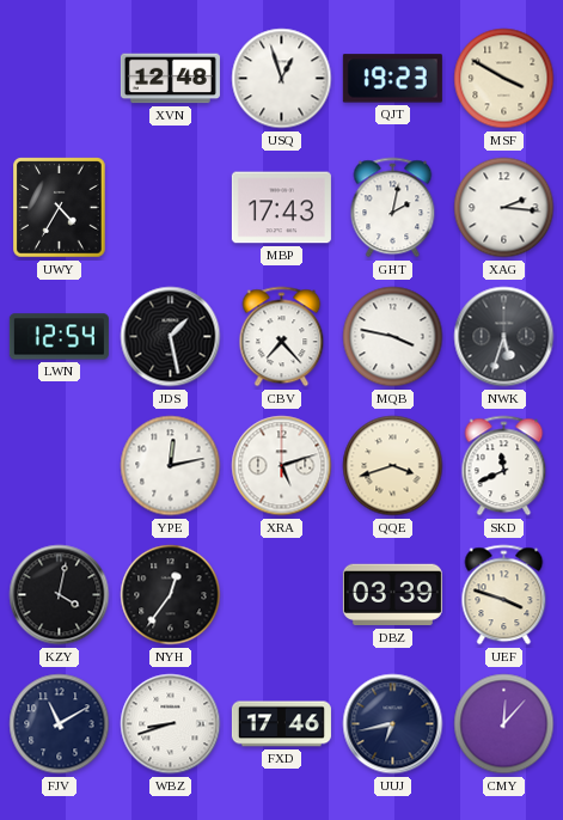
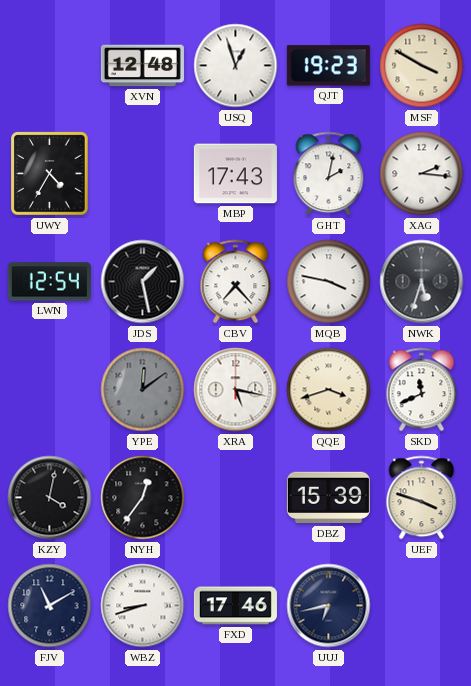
YPE: 12:13 -> 12:09
YPE dial: white -> grey
XRA: 5:12 -> 5:17
DBZ: 03:39 -> 15:39
CMY: 12:07 -> none
